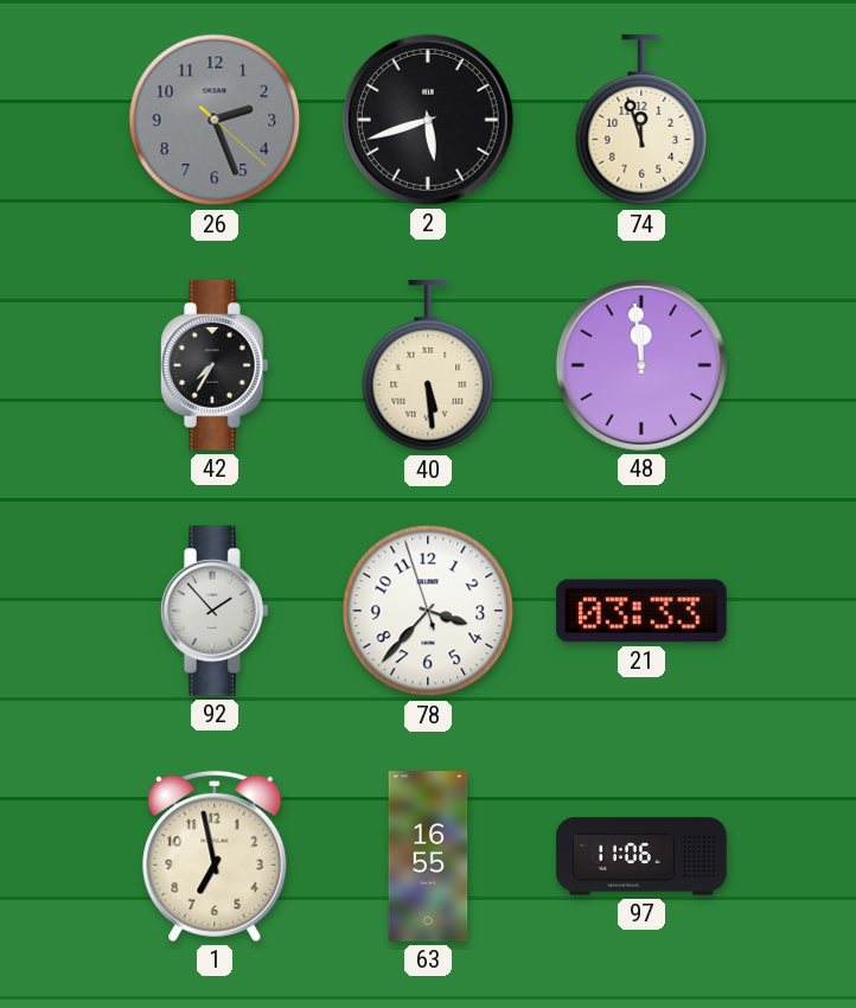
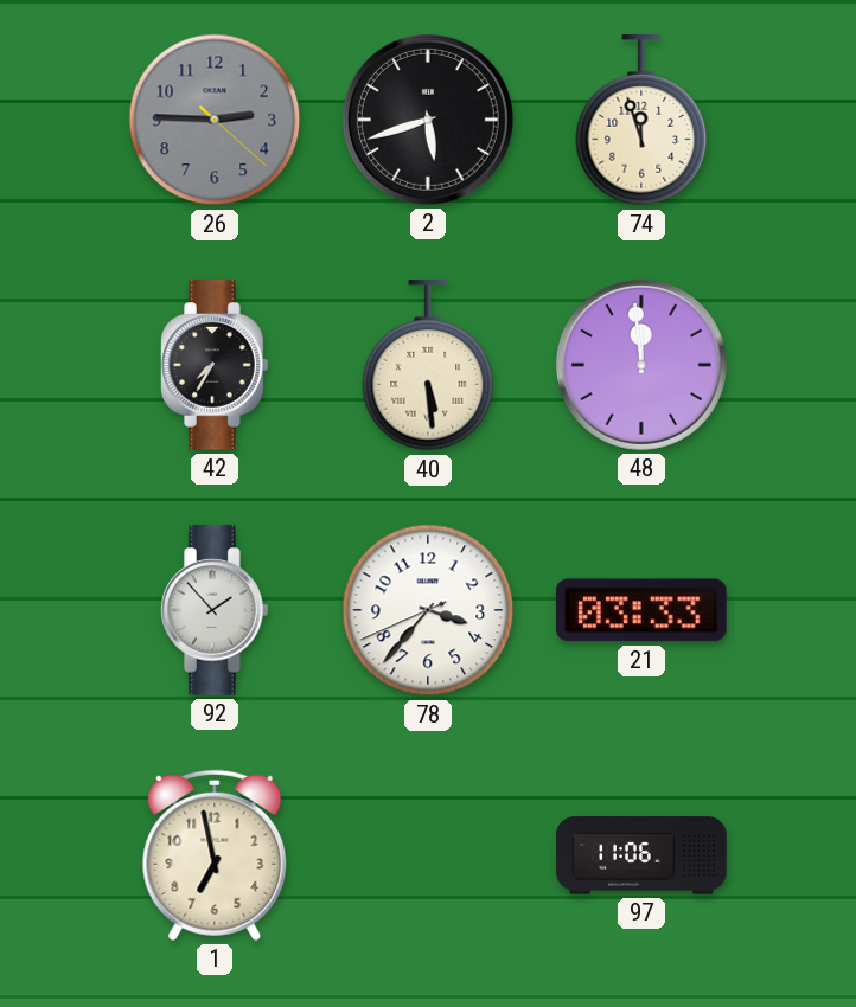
26: 2:26 -> 2:45
78: 3:36:57 -> 3:36:41
63: 16:55 -> none
